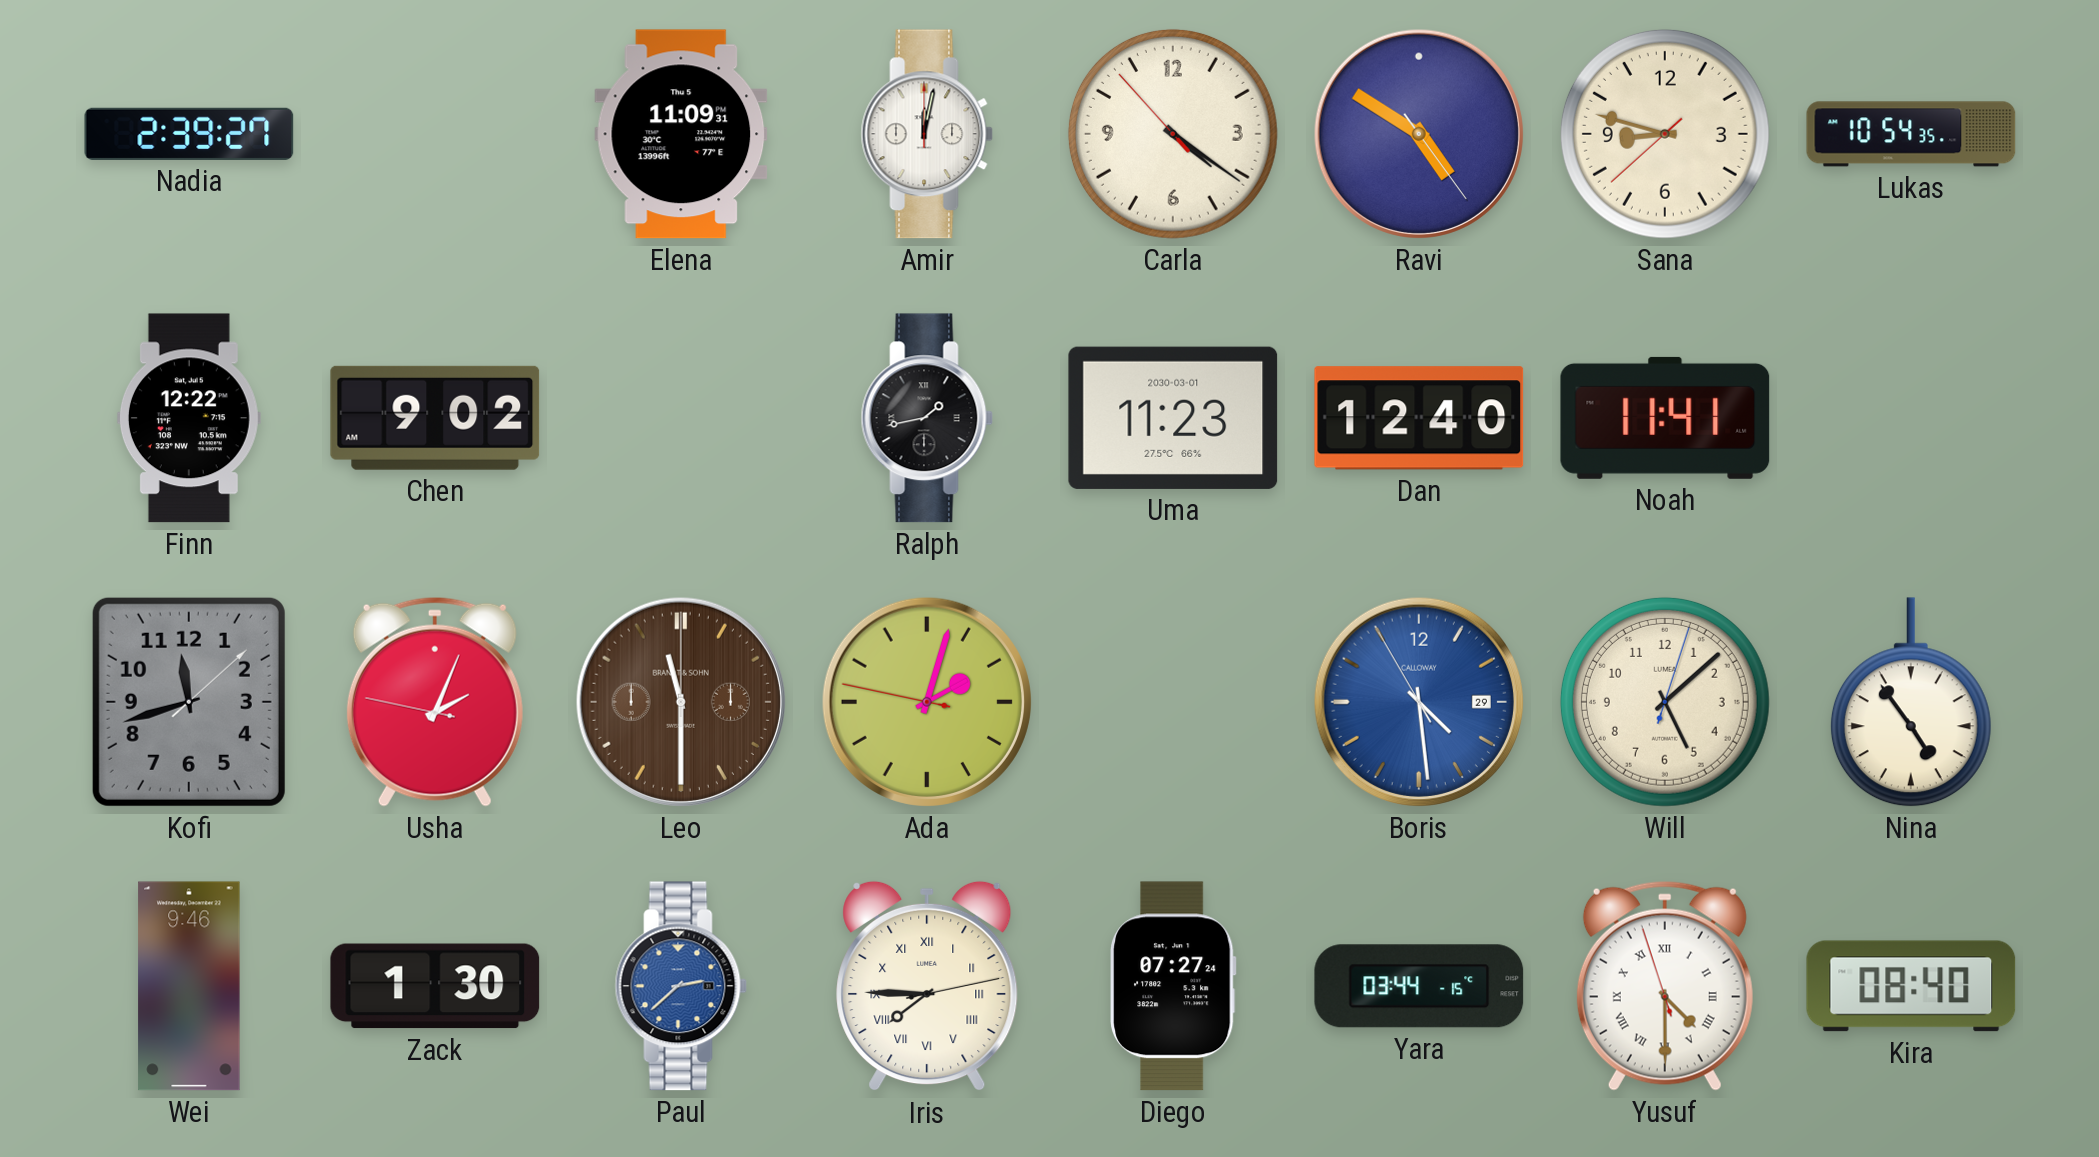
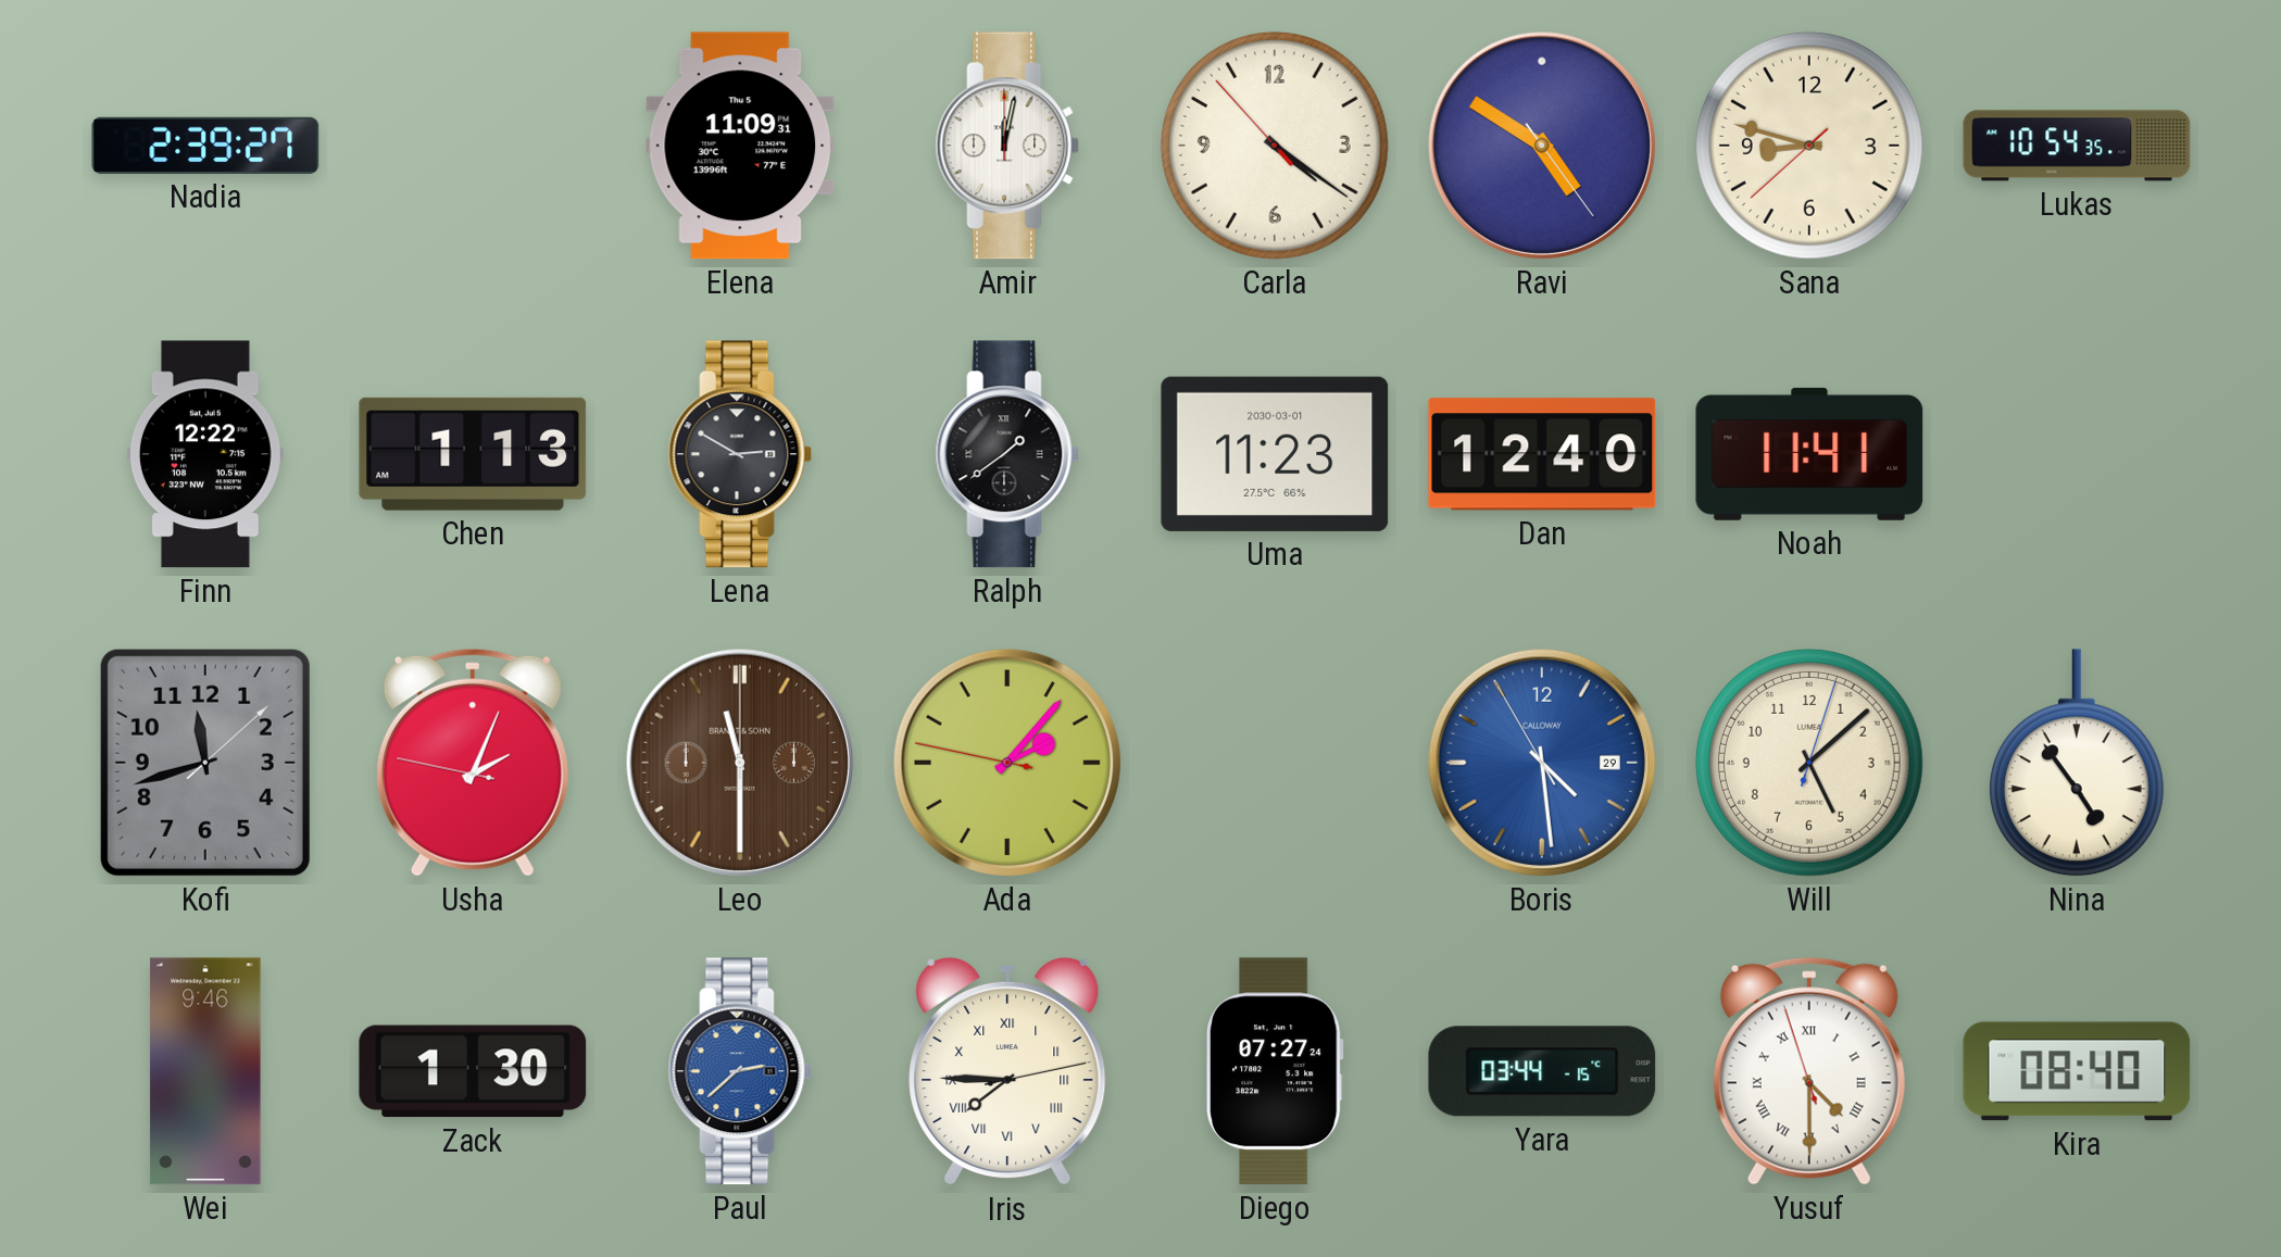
Chen: 9:02 -> 1:13
Lena: none -> 2:50
Ralph: 1:43 -> 1:39
Ada: 2:02 -> 2:06
